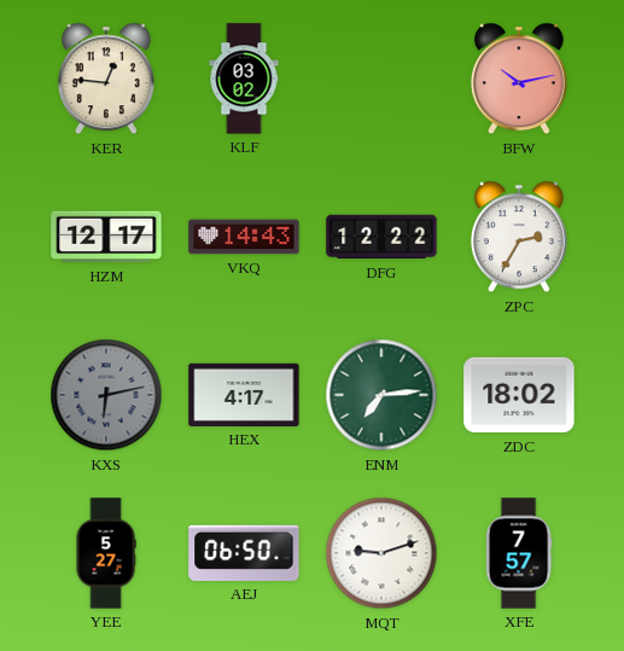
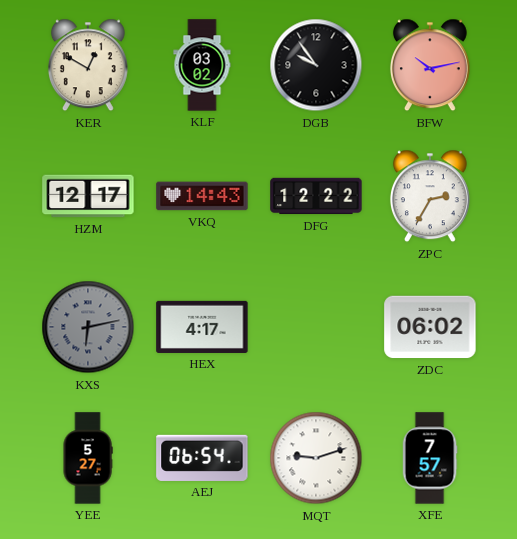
KER: 12:46 -> 12:50
DGB: none -> 9:54
ENM: 7:14 -> none
ZDC: 18:02 -> 06:02
AEJ: 06:50 -> 06:54
